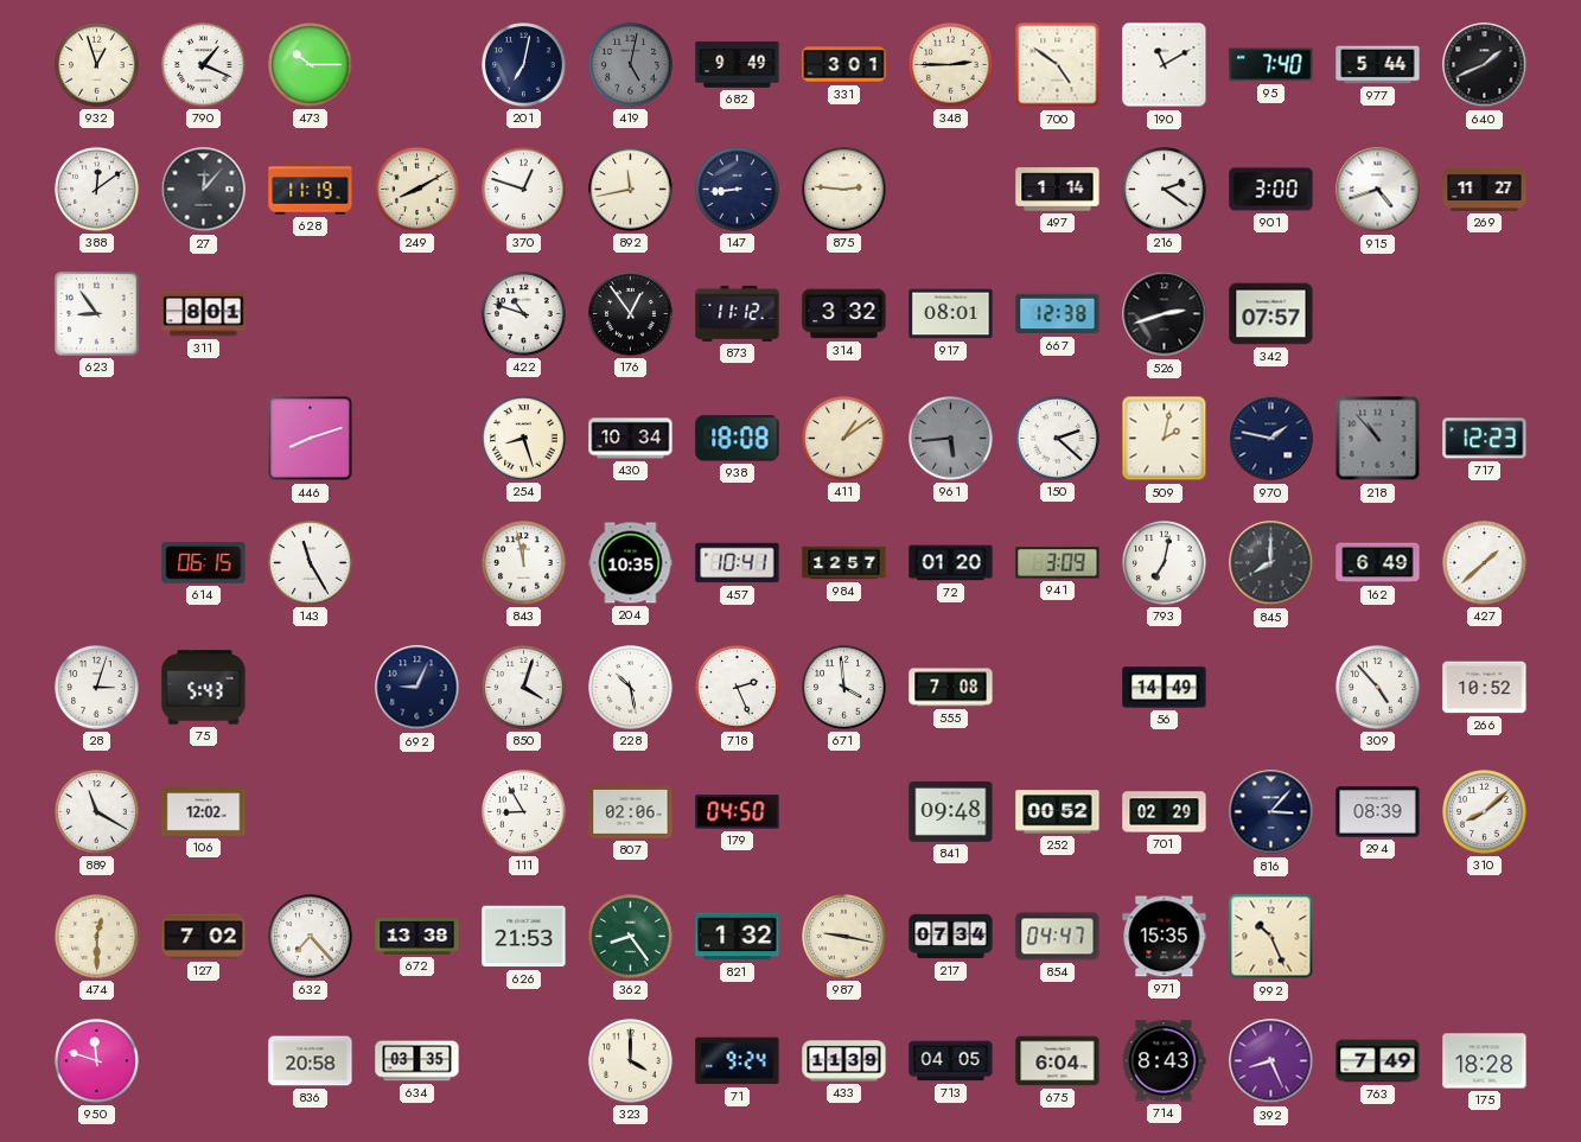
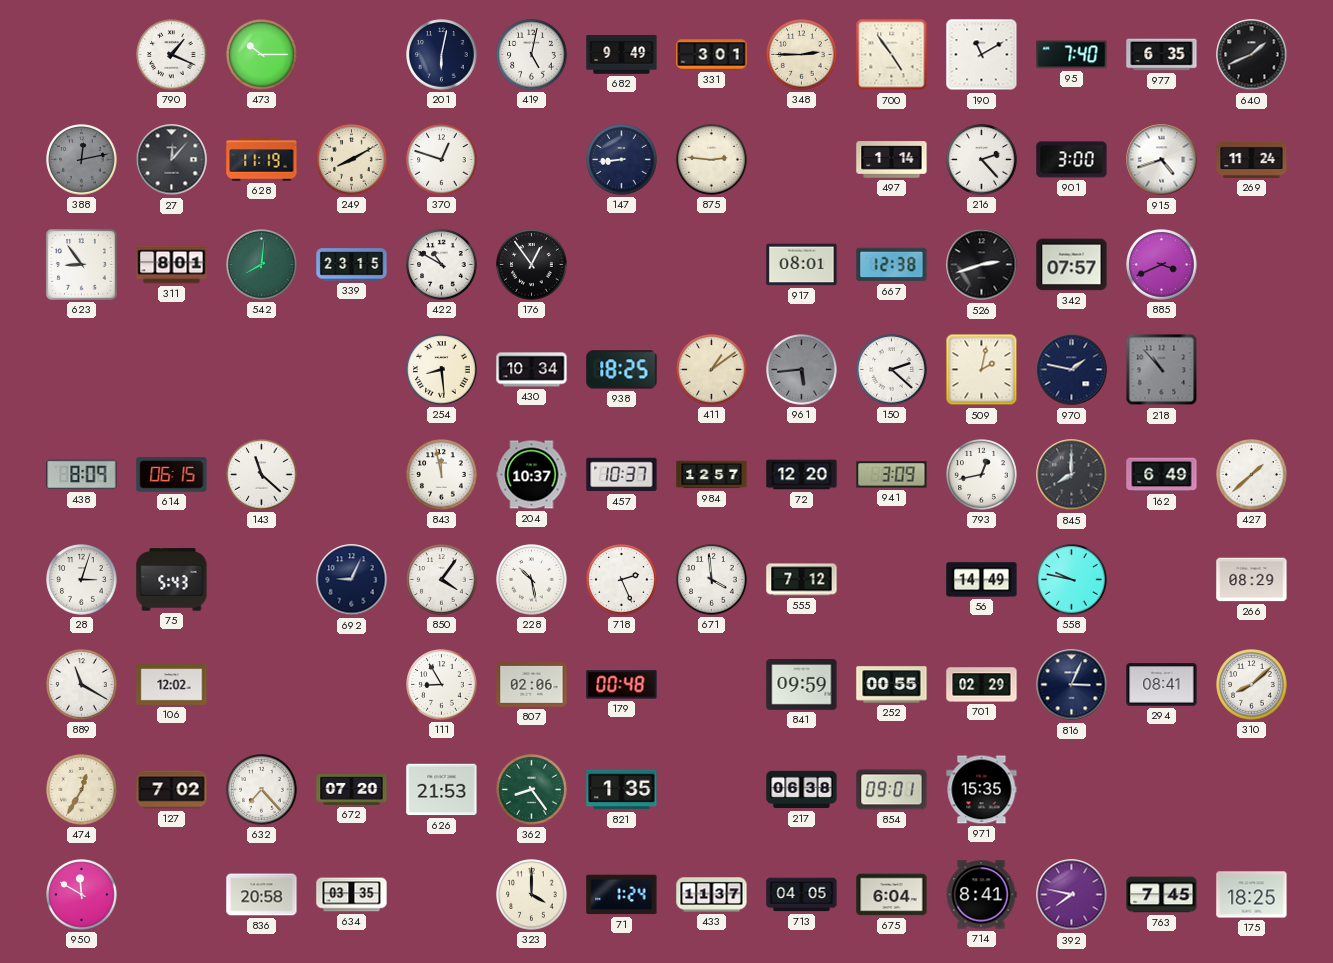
932: 12:57 -> none
201: 7:02 -> 6:02
419 dial: grey -> white
700: 4:51 -> 4:54
977: 5:44 -> 6:35
388: 12:09 -> 12:13
388 dial: white -> grey
892: 11:43 -> none
216: 2:21 -> 2:23
269: 11:27 -> 11:24
542: none -> 8:01
339: none -> 23:15
422: 10:48 -> 10:50
873: 11:12 -> none
314: 3:32 -> none
885: none -> 3:41
446: 8:12 -> none
254: 8:27 -> 8:29
938: 18:08 -> 18:25
717: 12:23 -> none
438: none -> 8:09
143: 11:25 -> 11:22
204: 10:35 -> 10:37
457: 10:41 -> 10:37
72: 01:20 -> 12:20
793: 7:02 -> 12:43
850: 4:03 -> 4:06
555: 7:08 -> 7:12
558: none -> 9:47
309: 4:53 -> none
266: 10:52 -> 08:29
179: 04:50 -> 00:48
841: 09:48 -> 09:59
252: 00:52 -> 00:55
816: 3:07 -> 3:04
294: 08:39 -> 08:41
474: 12:30 -> 12:35
672: 13:38 -> 07:20
821: 1:32 -> 1:35
987: 9:17 -> none
217: 07:34 -> 06:38
854: 04:47 -> 09:01
992: 10:26 -> none
950: 11:48 -> 11:50
71: 9:24 -> 1:24
433: 11:39 -> 11:37
714: 8:43 -> 8:41
392: 8:26 -> 7:47
763: 7:49 -> 7:45
175: 18:28 -> 18:25
